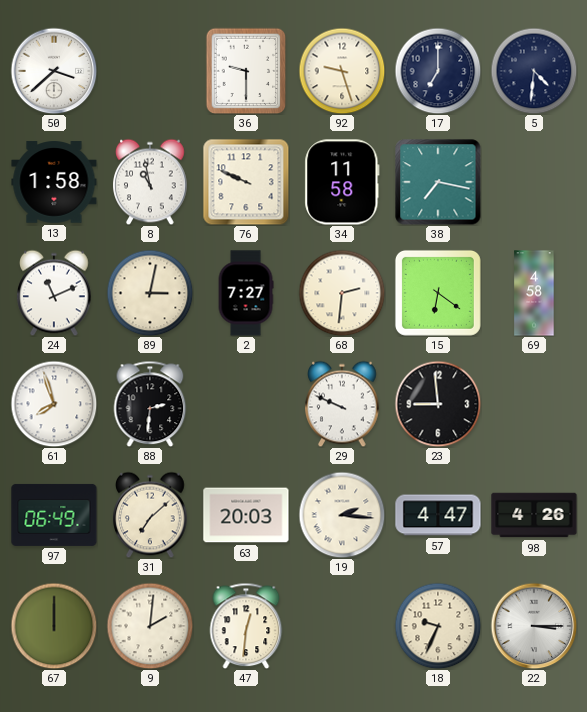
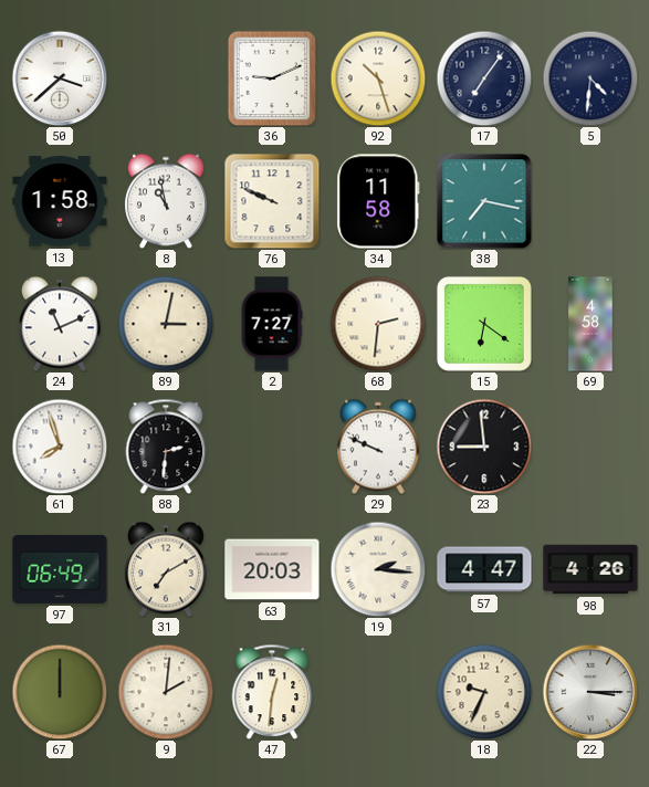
36: 9:30 -> 9:11
92: 9:27 -> 10:27
17: 7:00 -> 7:06
31: 7:08 -> 7:10
